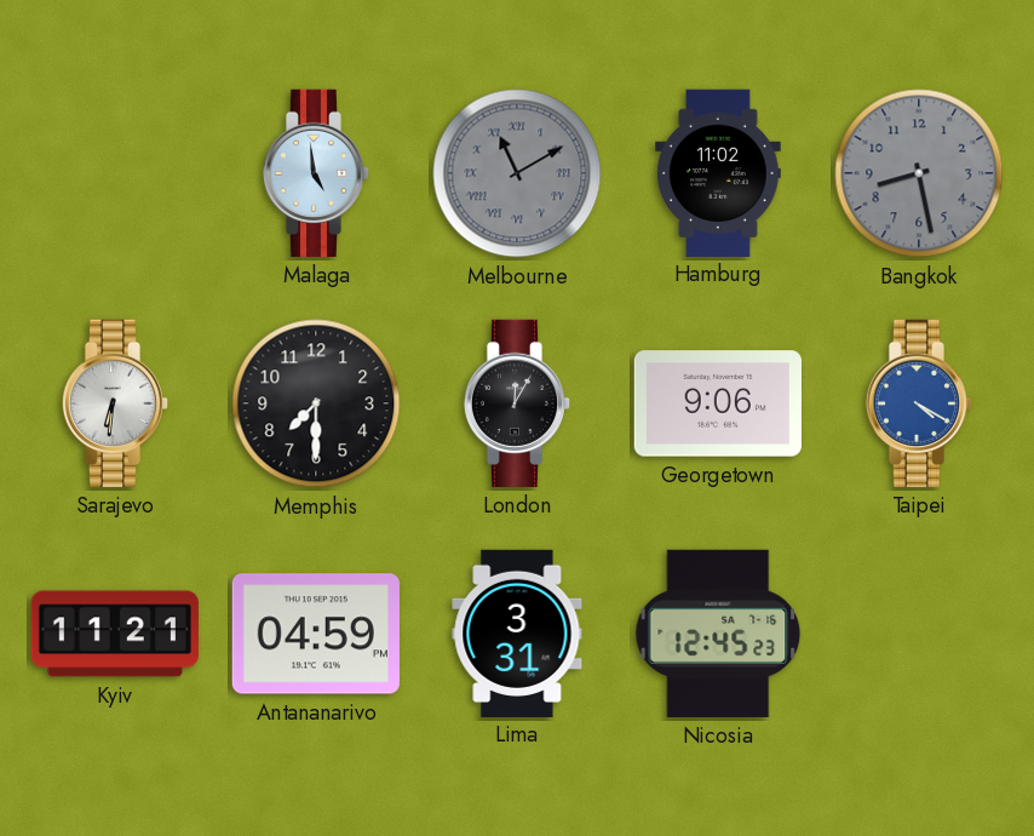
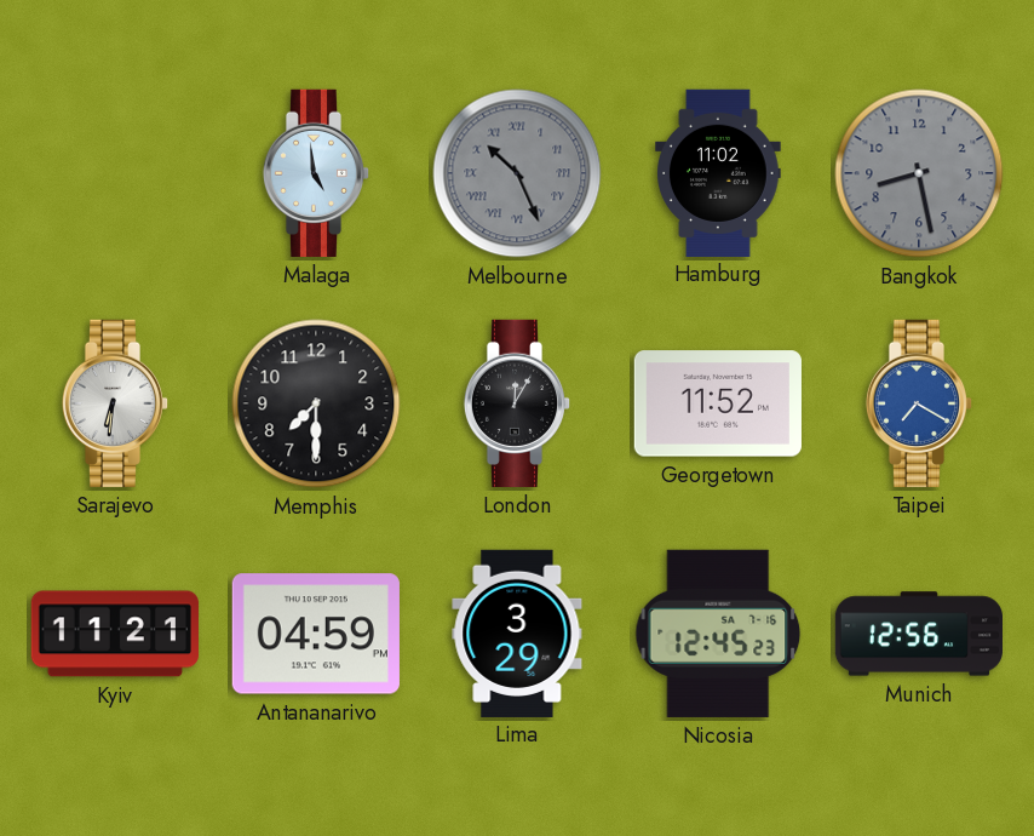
Melbourne: 11:10 -> 10:26
Georgetown: 9:06 -> 11:52
Taipei: 4:20 -> 7:20
Lima: 3:31 -> 3:29
Munich: none -> 12:56
